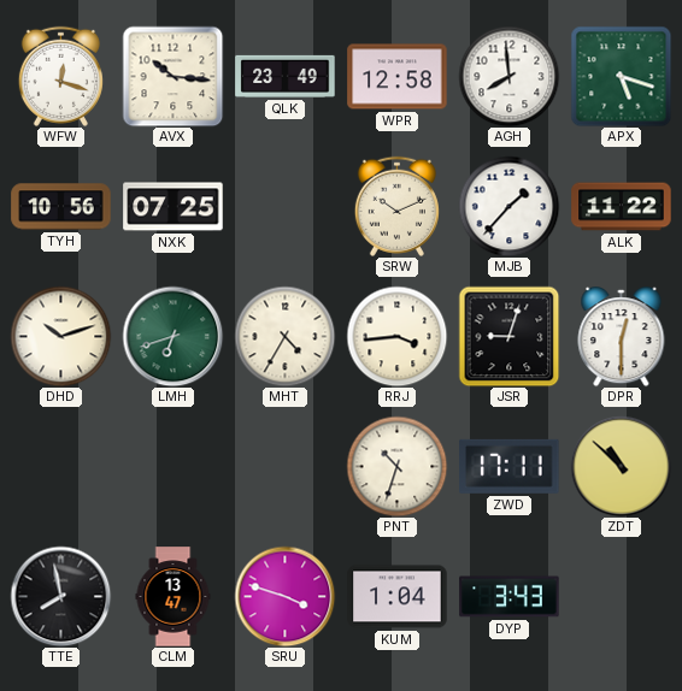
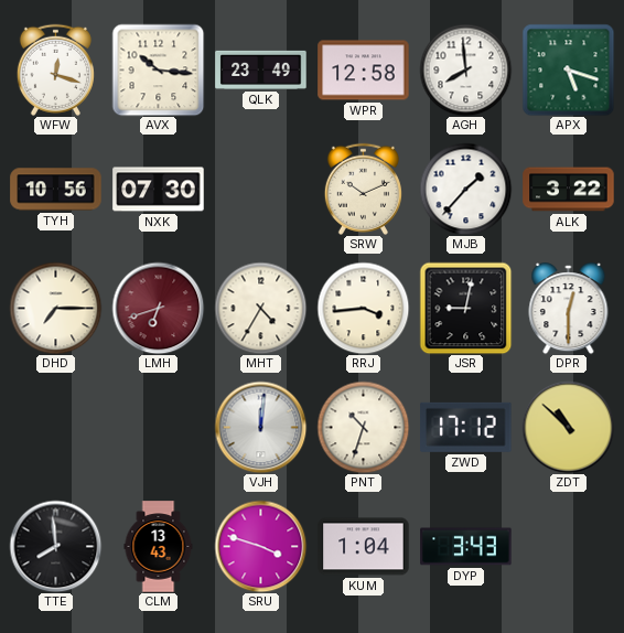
NXK: 07:25 -> 07:30
ALK: 11:22 -> 3:22
DHD: 10:12 -> 7:15
LMH dial: green -> burgundy
JSR: 9:03 -> 9:02
VJH: none -> 12:01
ZWD: 17:11 -> 17:12
TTE: 7:58 -> 7:59
CLM: 13:47 -> 13:43
